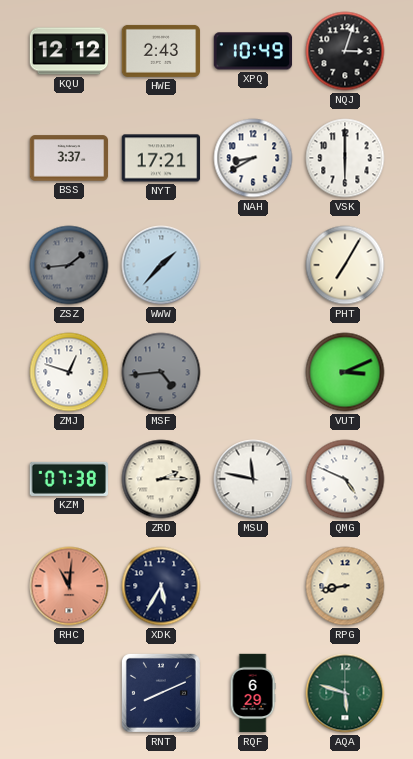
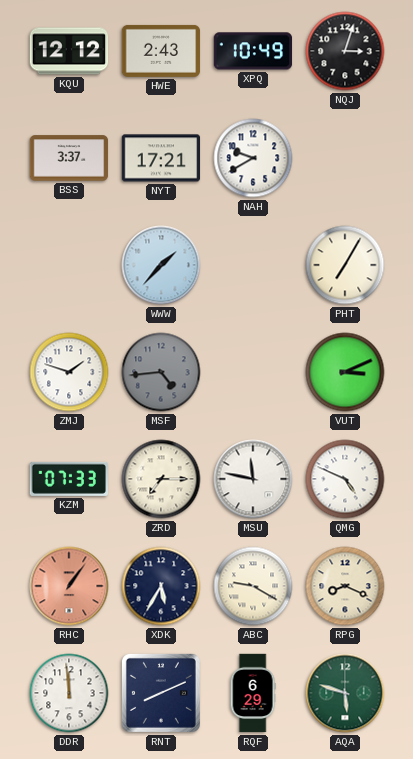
NAH: 8:40 -> 9:40
VSK: 6:00 -> none
ZSZ: 1:44 -> none
ZMJ: 12:48 -> 1:48
KZM: 07:38 -> 07:33
ZRD: 2:15 -> 7:15
RHC: 11:01 -> 1:06
ABC: none -> 9:20
RPG: 8:43 -> 8:19
DDR: none -> 11:59
